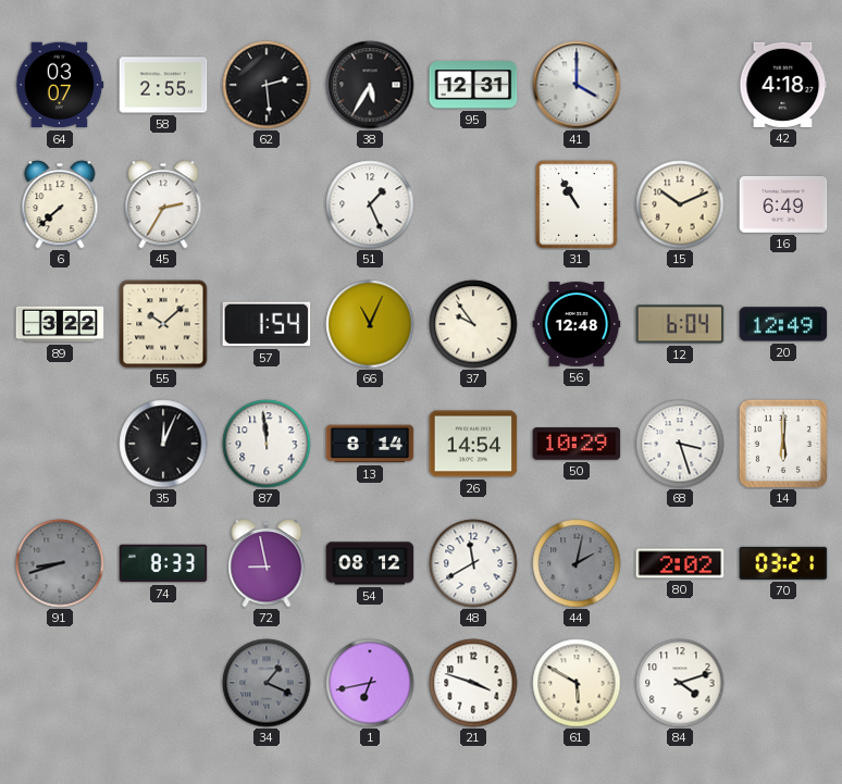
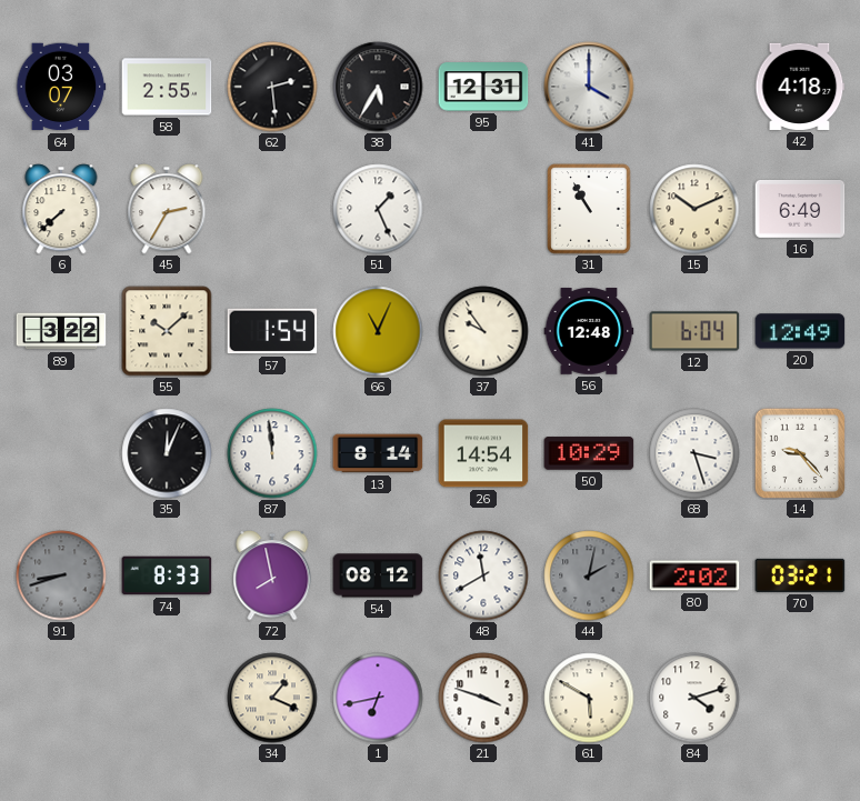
14: 6:00 -> 9:23
72: 8:58 -> 7:58
34 dial: grey -> cream
